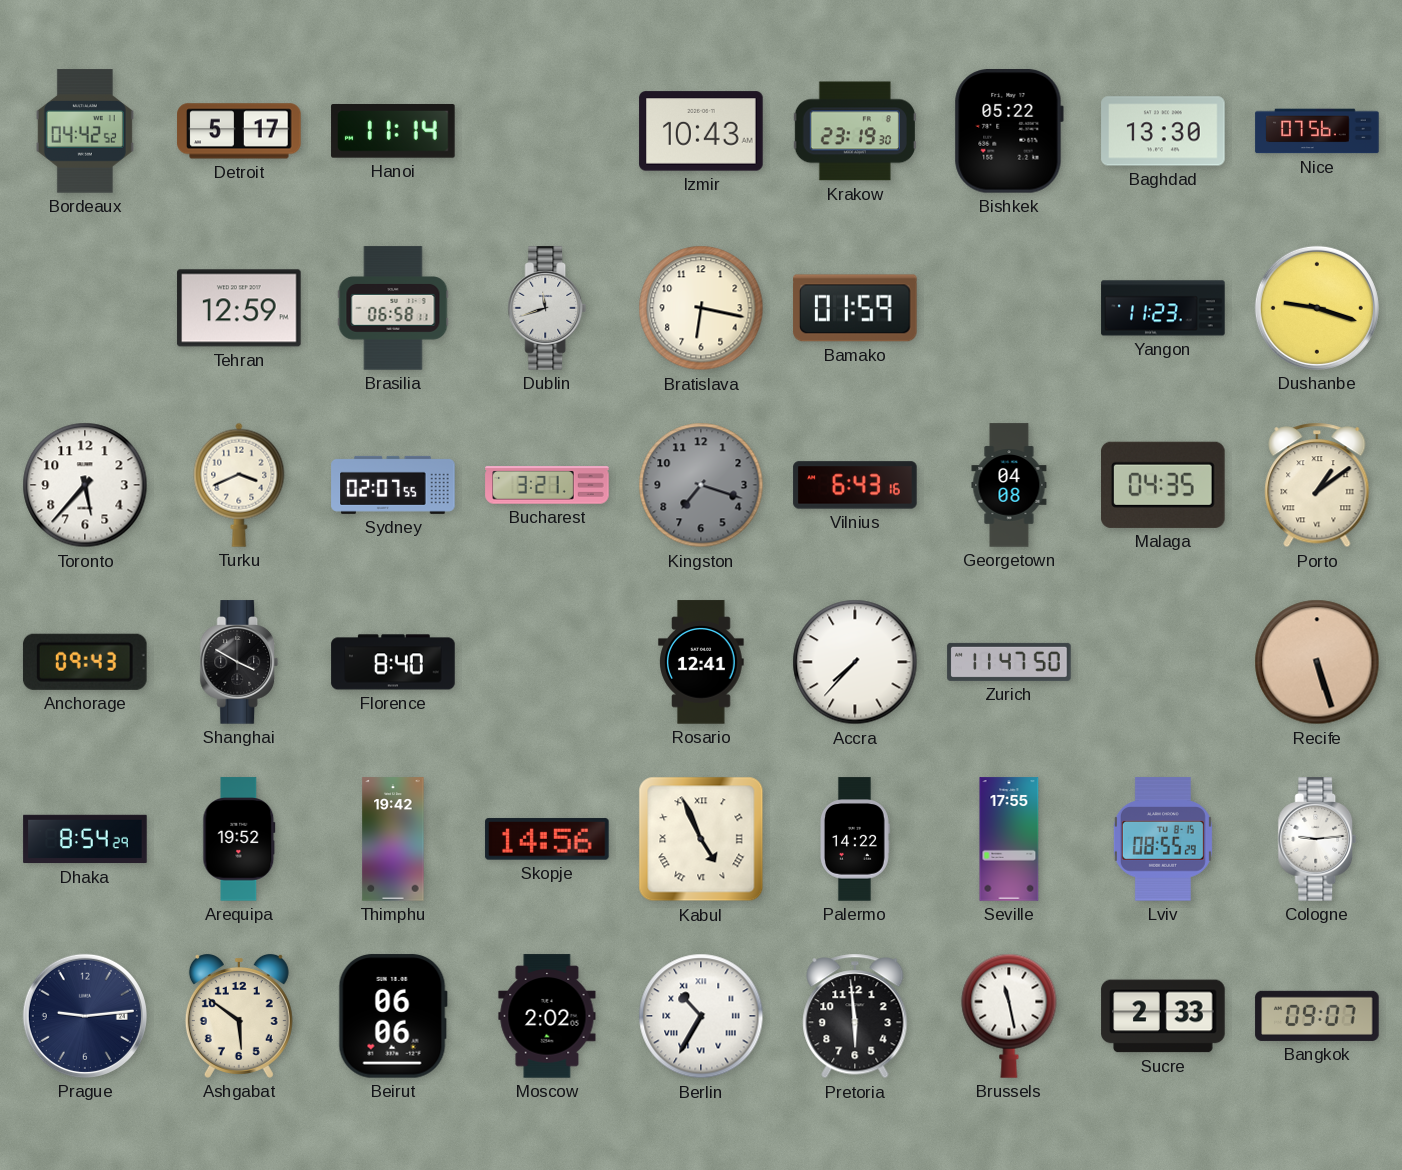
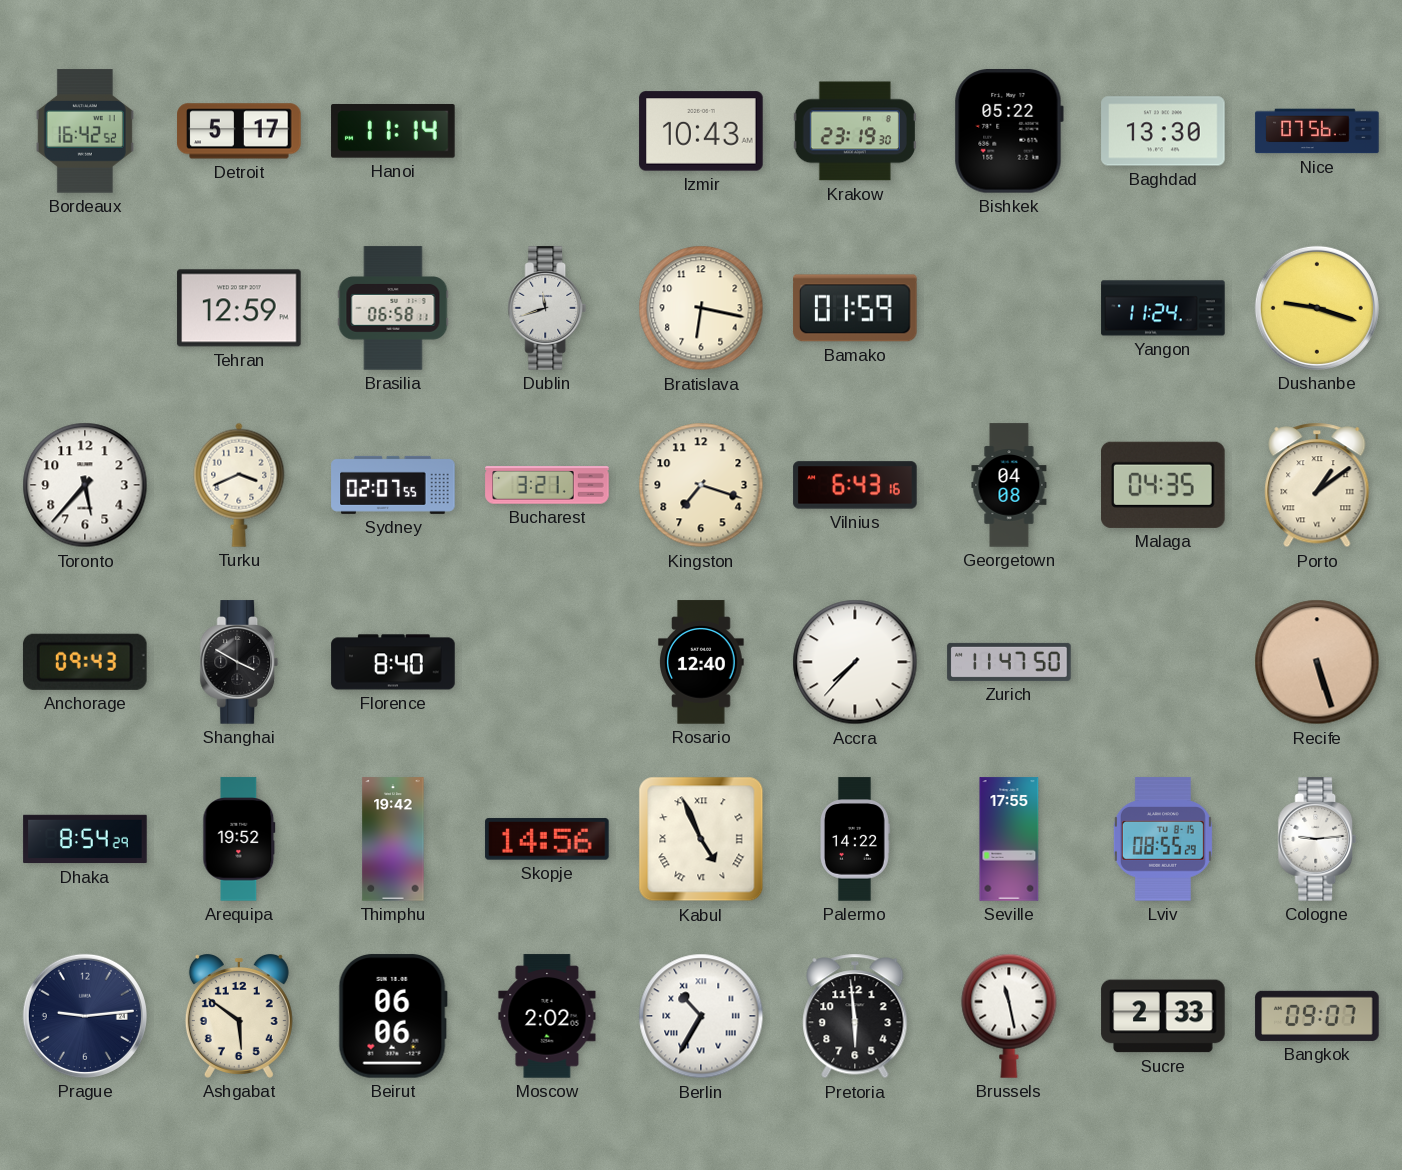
Bordeaux: 04:42 -> 16:42
Yangon: 11:23 -> 11:24
Kingston dial: grey -> cream
Rosario: 12:41 -> 12:40
